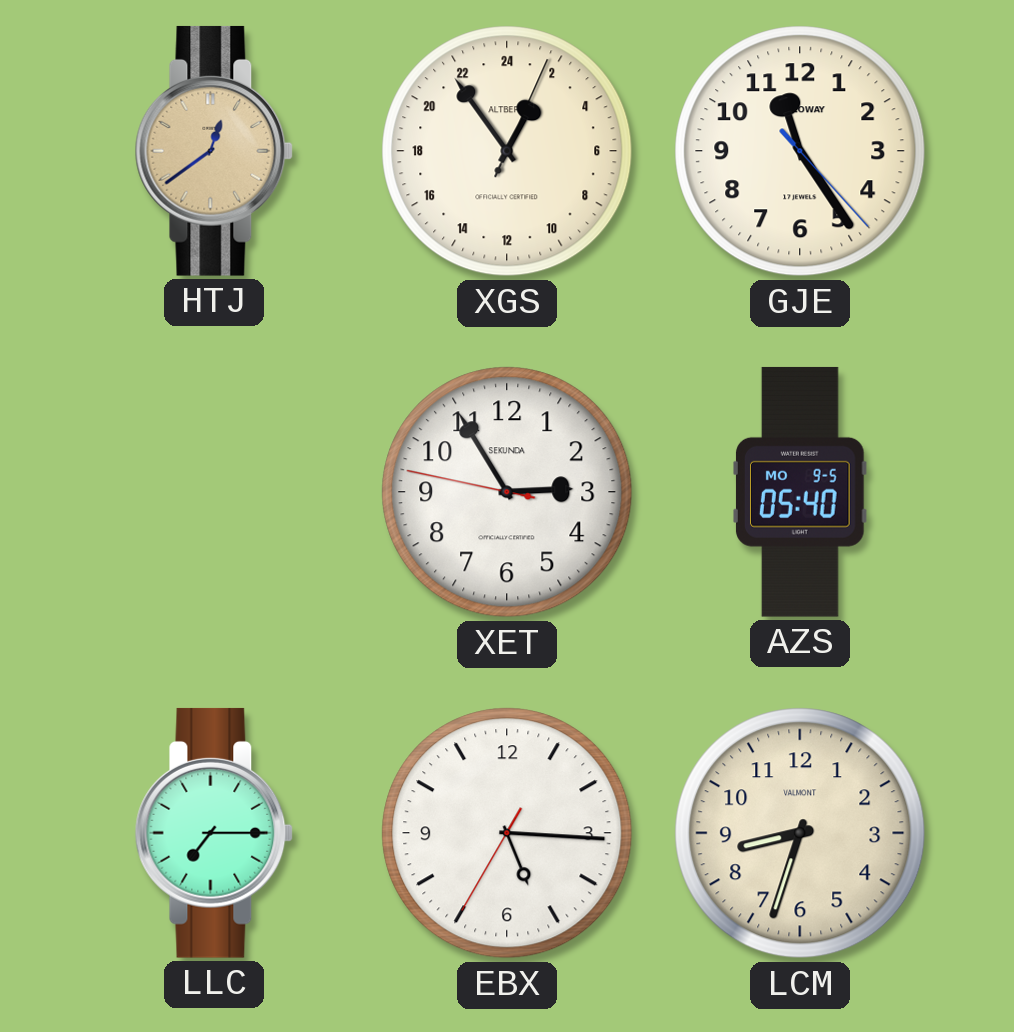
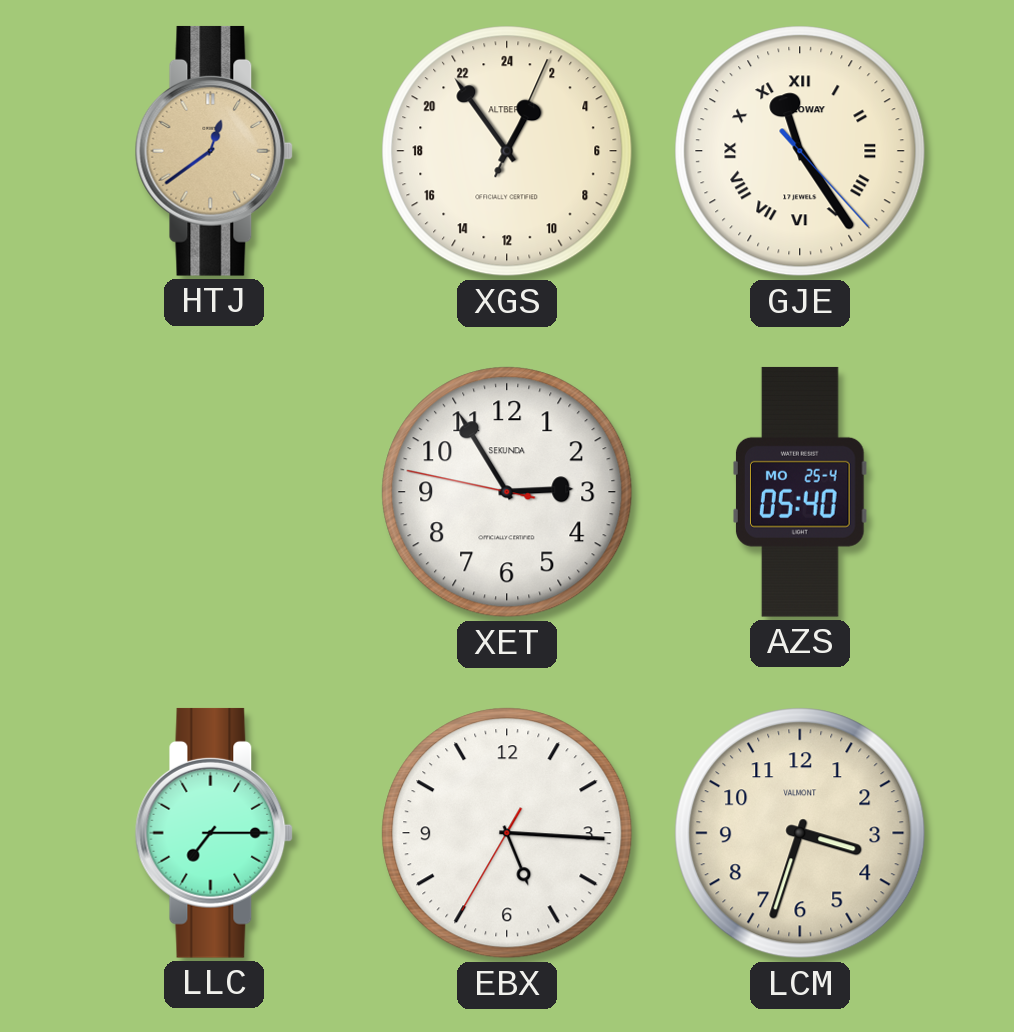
GJE numerals: Arabic -> Roman
AZS date: MO 9-5 -> MO 25-4
LCM: 8:33 -> 3:33
